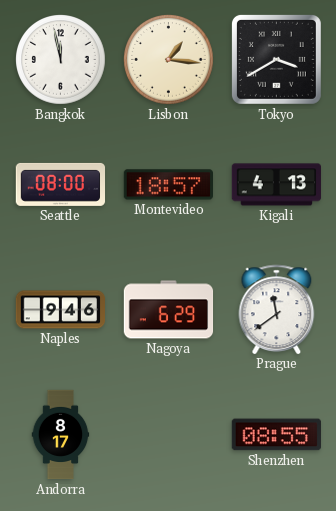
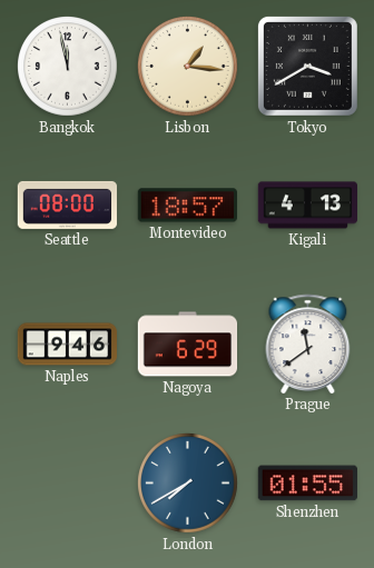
Andorra: 8:17 -> none
London: none -> 7:40
Shenzhen: 08:55 -> 01:55
